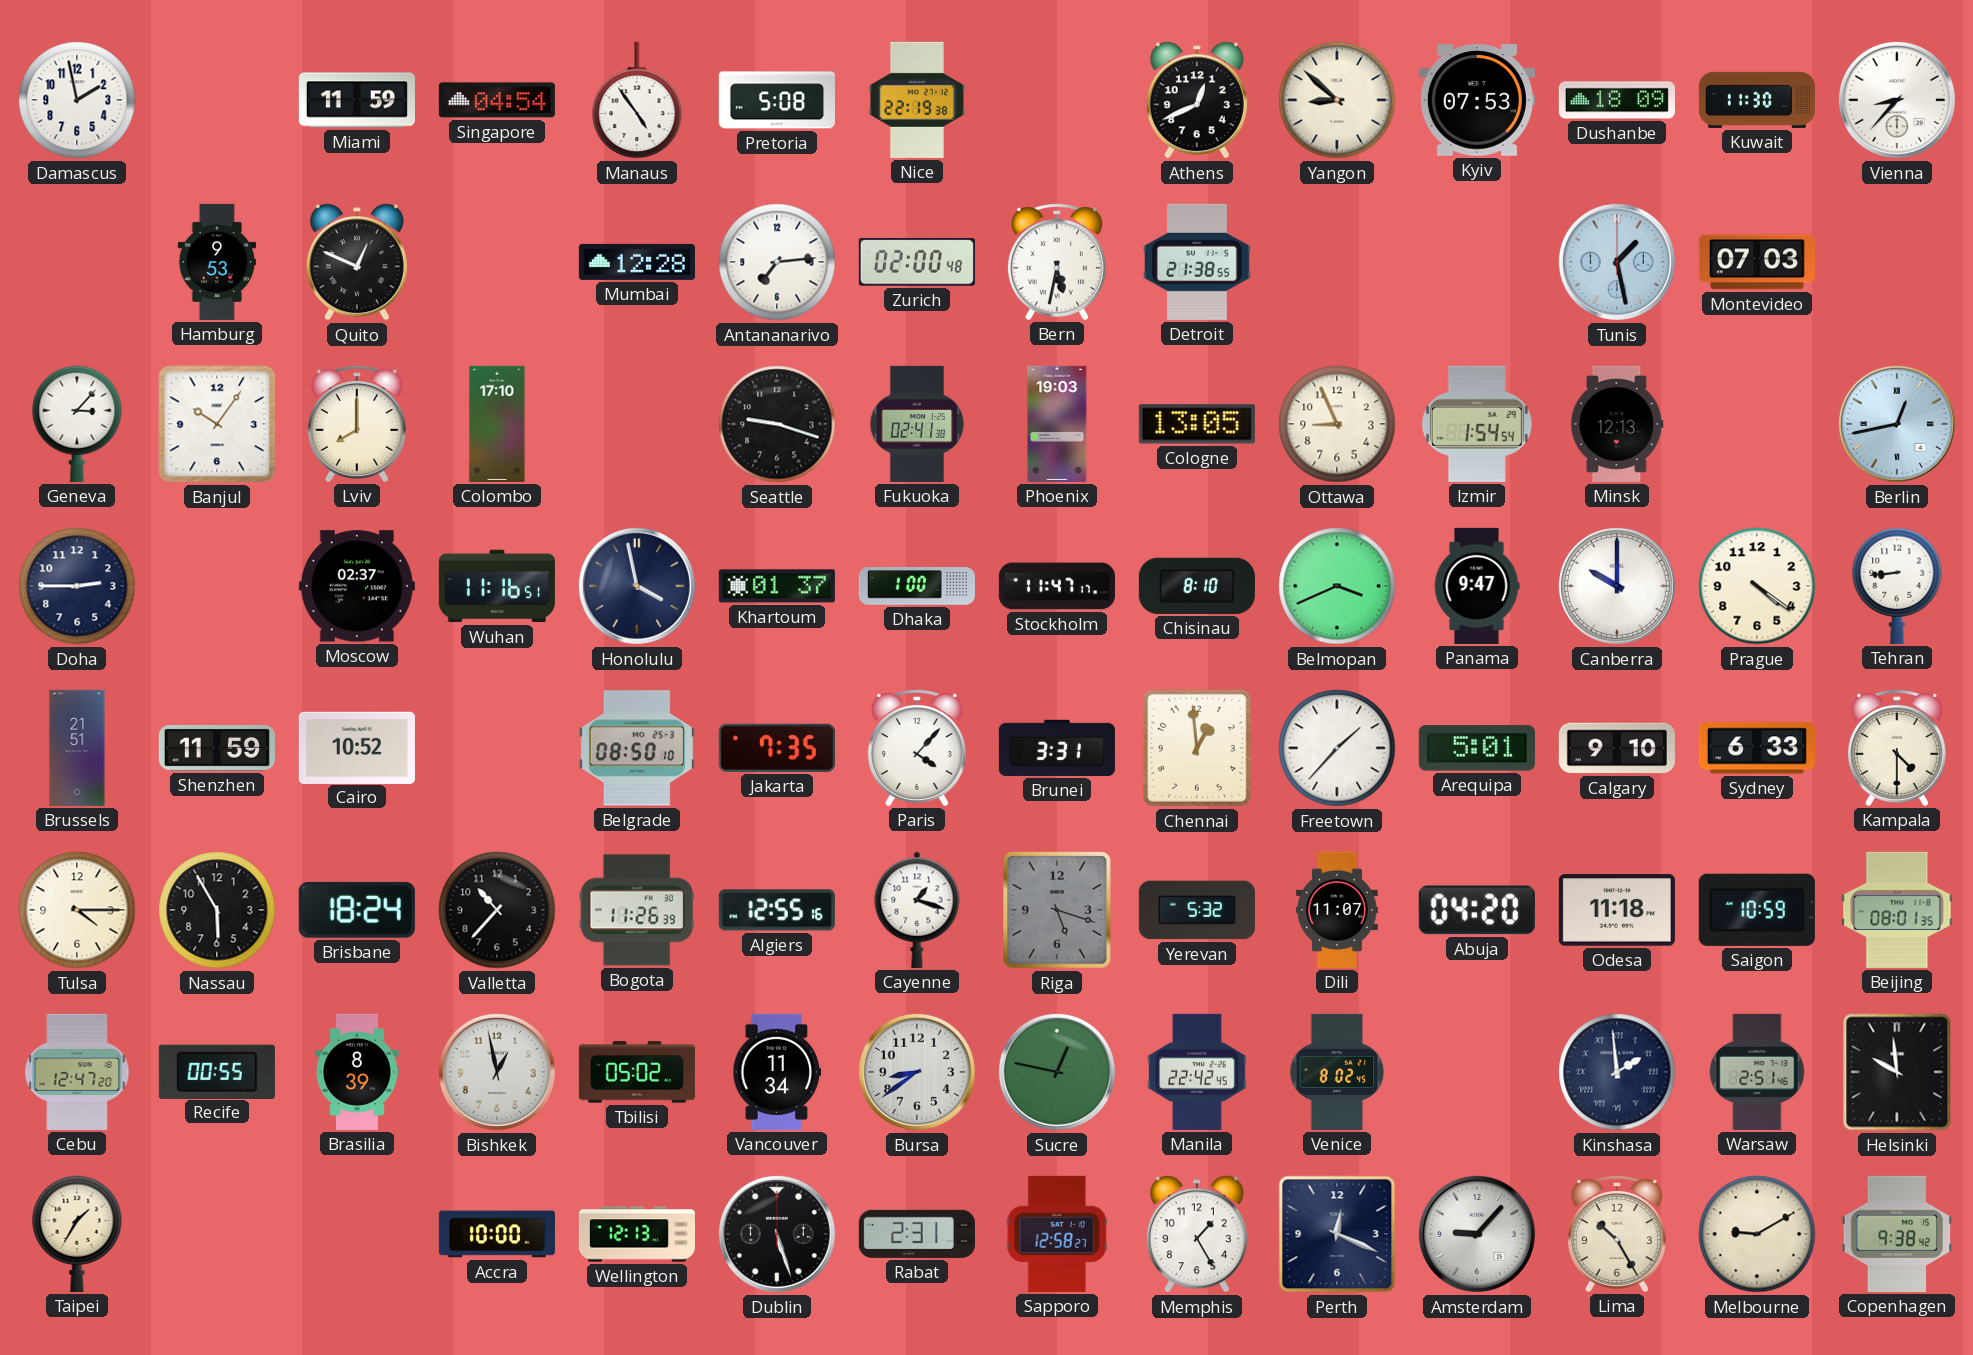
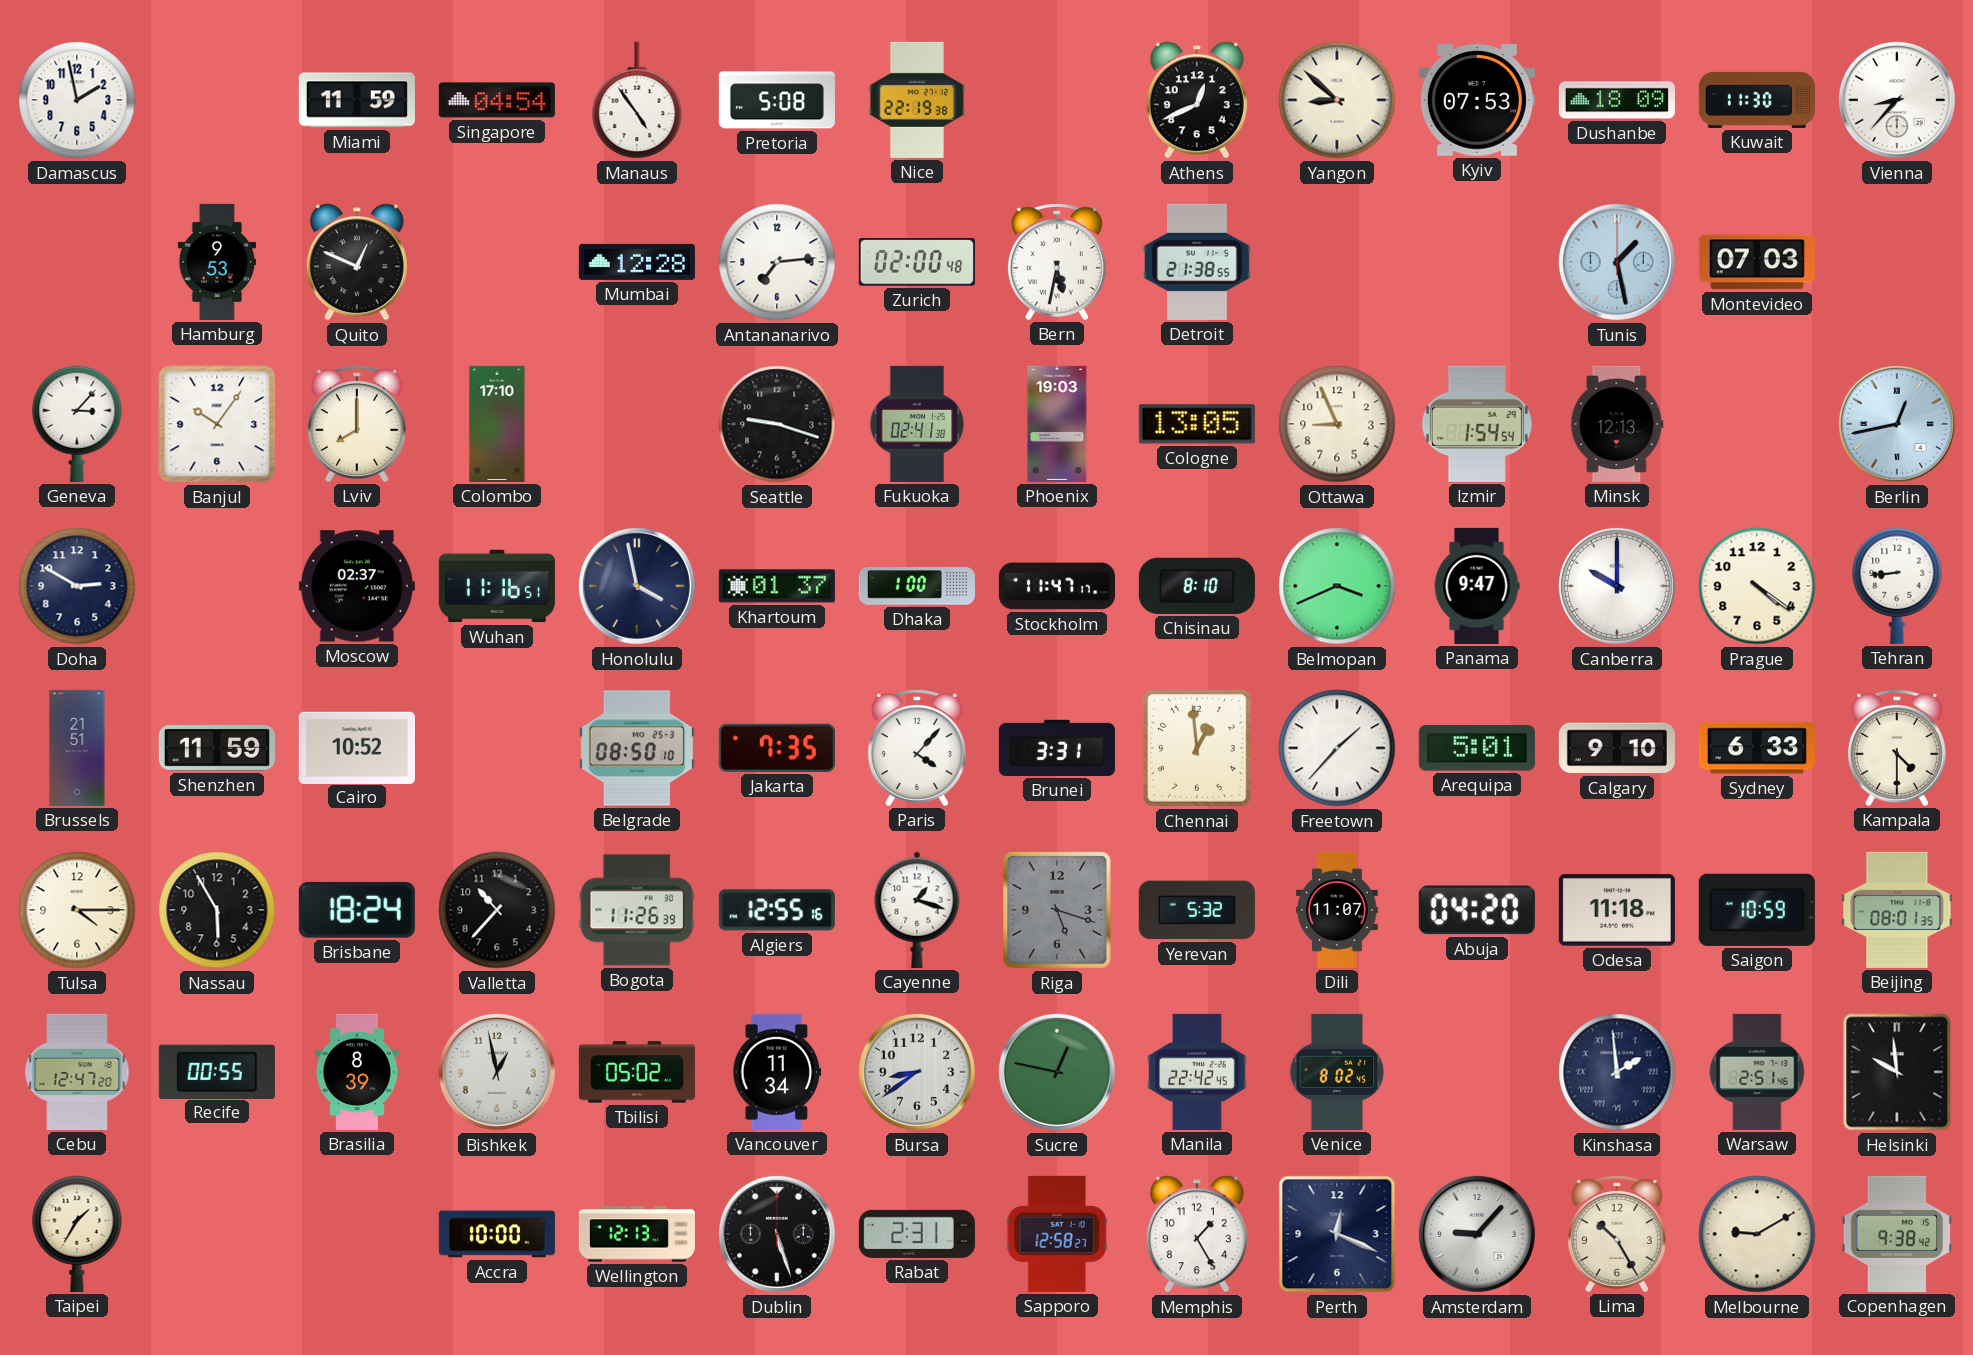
Doha: 2:45 -> 2:50
